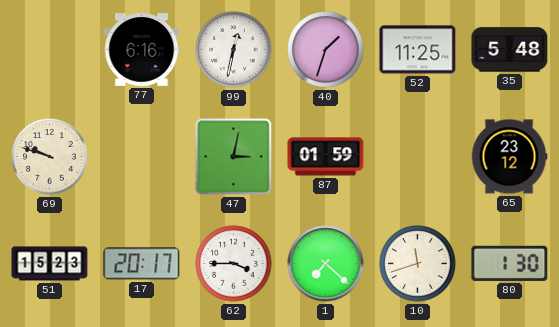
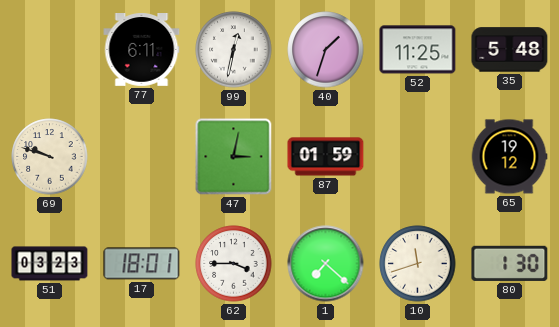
77: 6:16 -> 6:11
65: 23:12 -> 19:12
51: 15:23 -> 03:23
17: 20:17 -> 18:01
